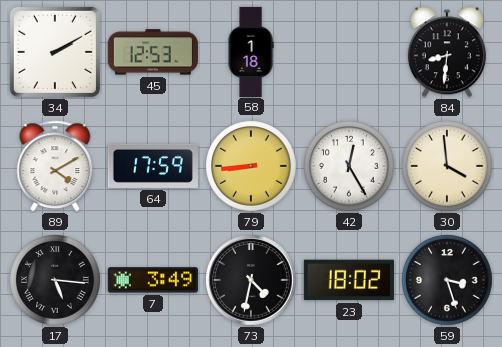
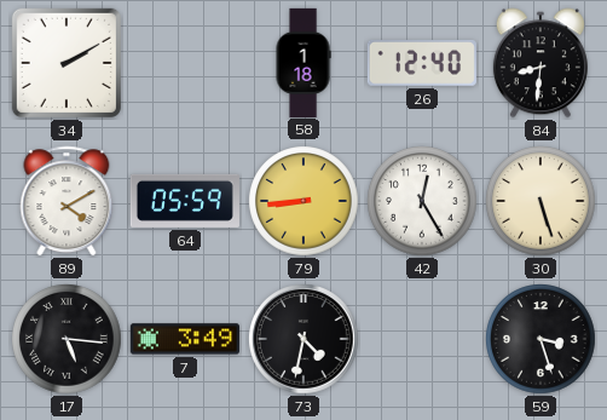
45: 12:53 -> none
26: none -> 12:40
64: 17:59 -> 05:59
30: 3:59 -> 5:27
23: 18:02 -> none
